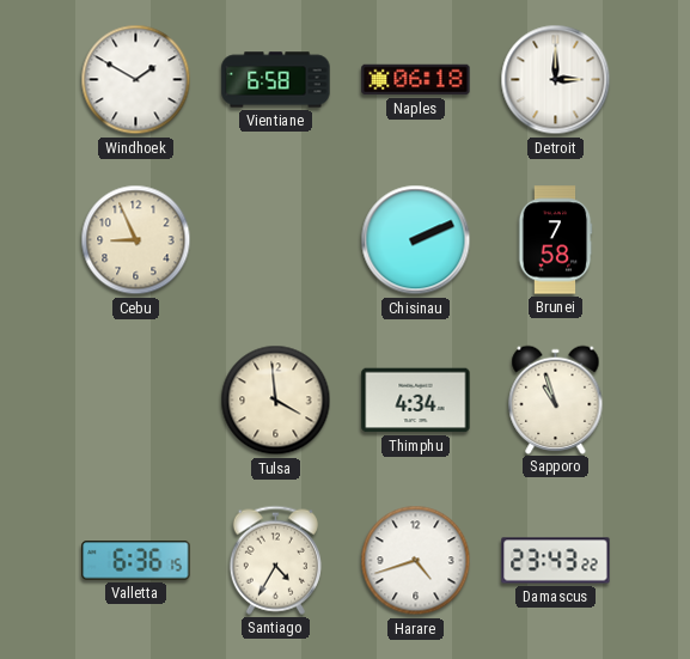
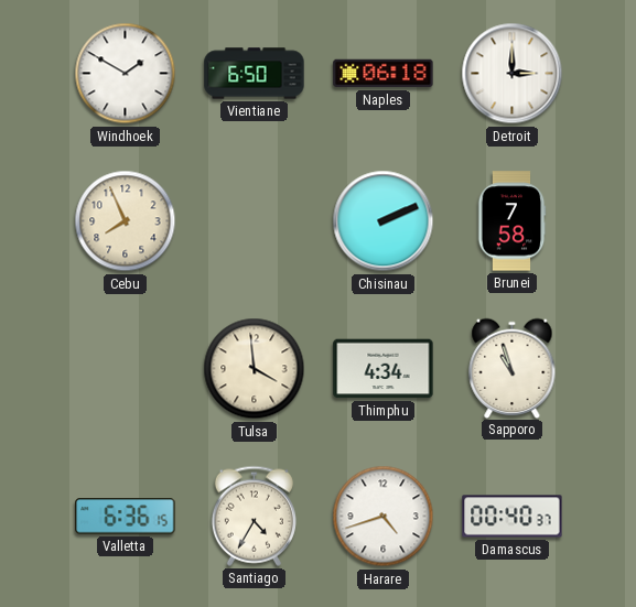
Vientiane: 6:58 -> 6:50
Cebu: 8:56 -> 7:56
Damascus: 23:43 -> 00:40
